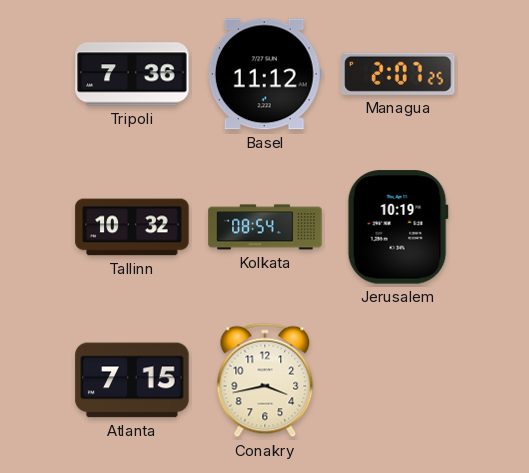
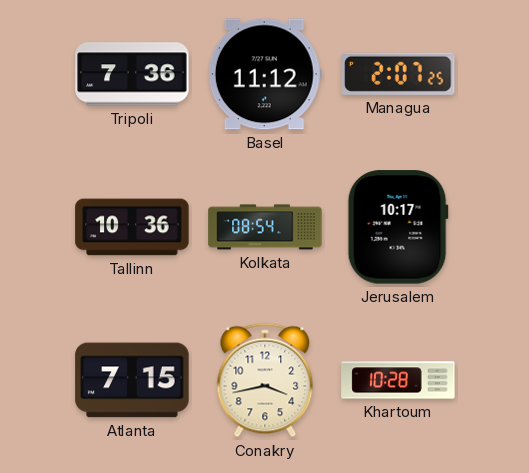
Tallinn: 10:32 -> 10:36
Jerusalem: 10:19 -> 10:17
Khartoum: none -> 10:28
